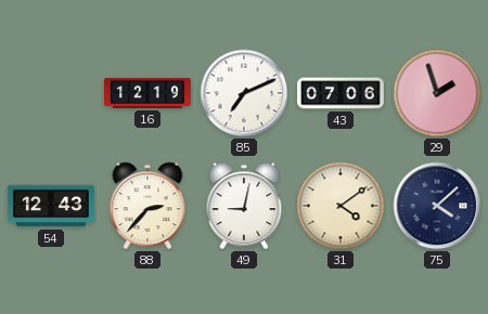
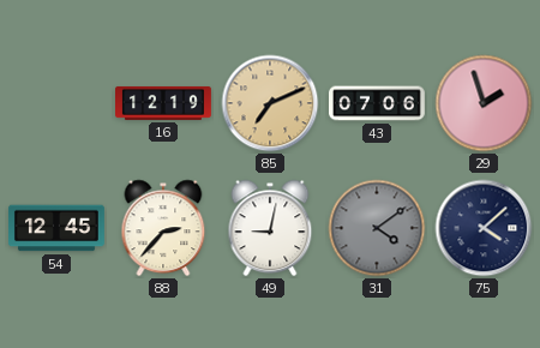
85 dial: white -> champagne
54: 12:43 -> 12:45
31 dial: cream -> grey
